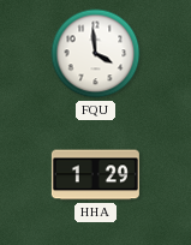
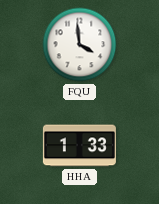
HHA: 1:29 -> 1:33
